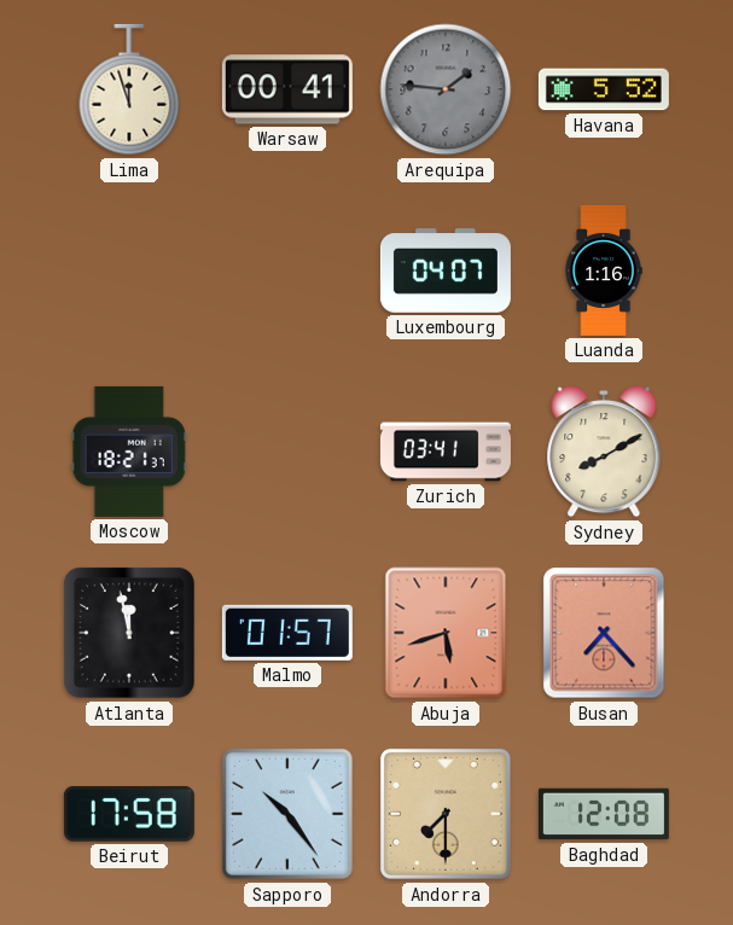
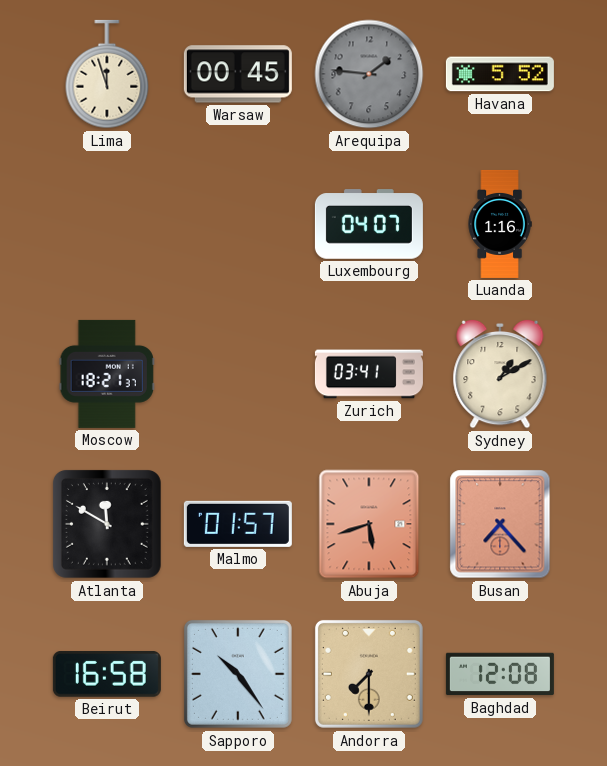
Warsaw: 00:41 -> 00:45
Sydney: 8:10 -> 1:10
Atlanta: 11:58 -> 11:50
Beirut: 17:58 -> 16:58
